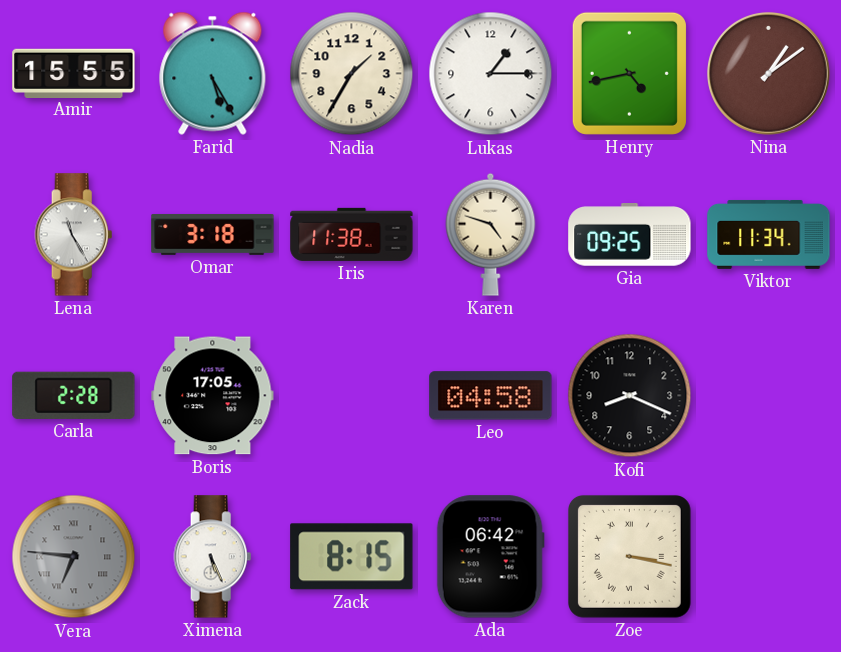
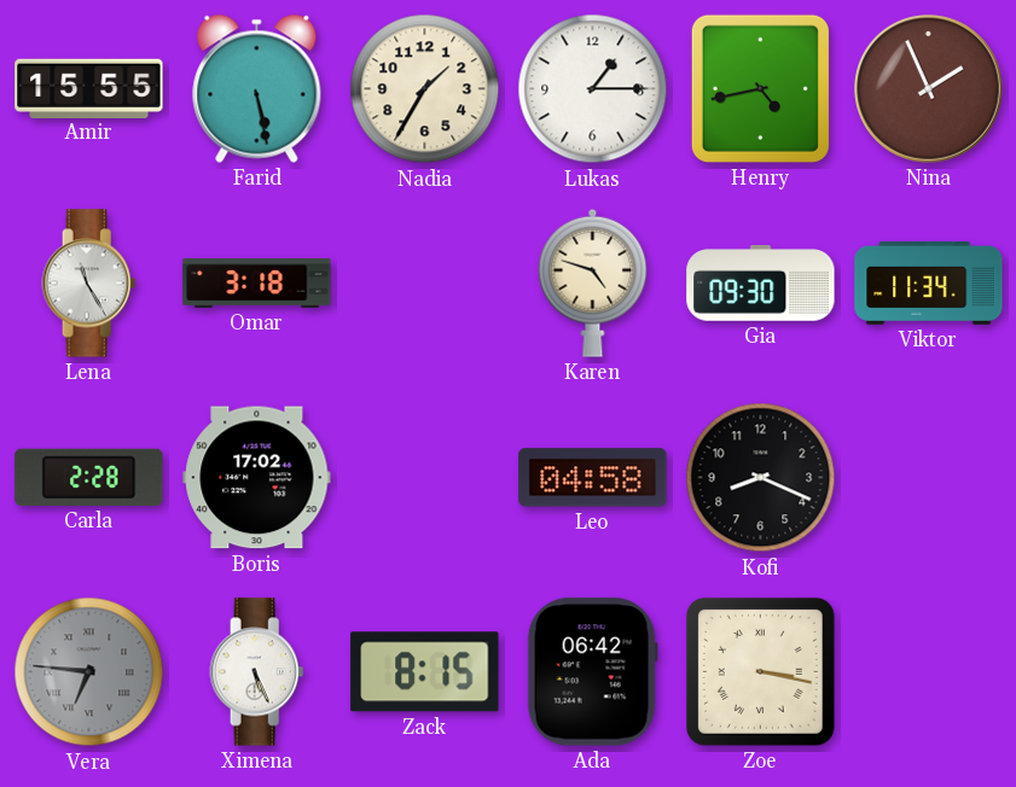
Farid: 5:25 -> 5:28
Nina: 1:09 -> 1:56
Iris: 11:38 -> none
Gia: 09:25 -> 09:30
Boris: 17:05 -> 17:02
